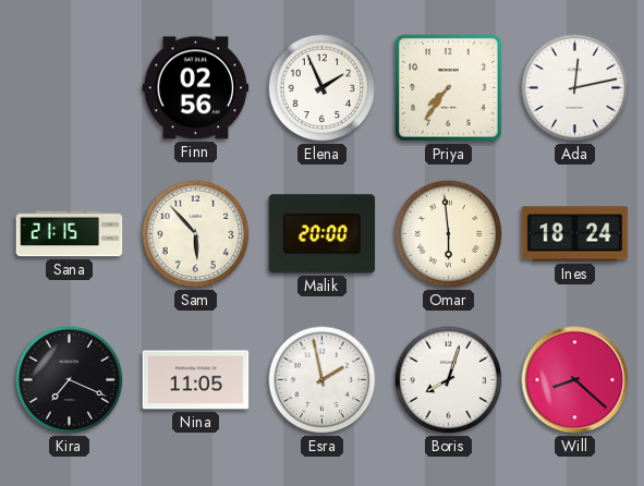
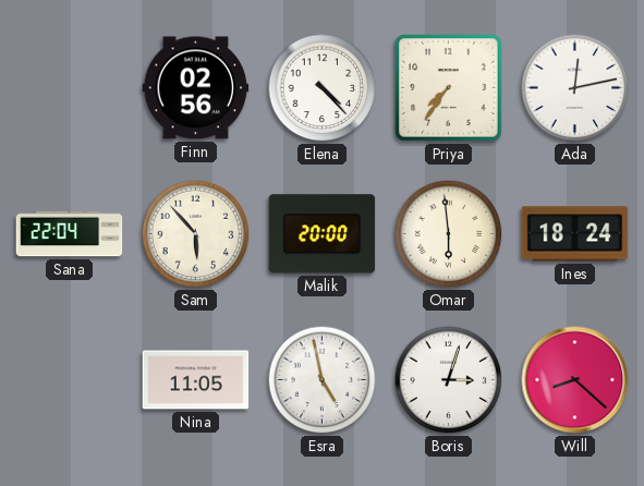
Elena: 1:56 -> 4:23
Sana: 21:15 -> 22:04
Kira: 7:19 -> none
Esra: 1:58 -> 4:58
Boris: 8:03 -> 3:03
